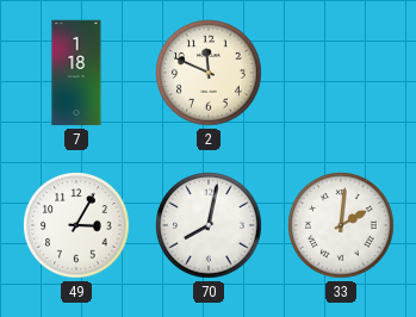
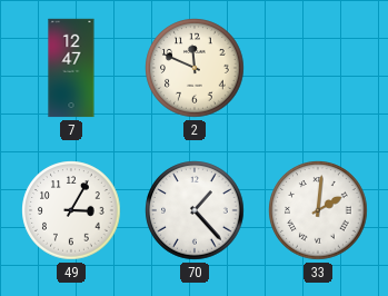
7: 1:18 -> 12:47
70: 8:02 -> 1:23
